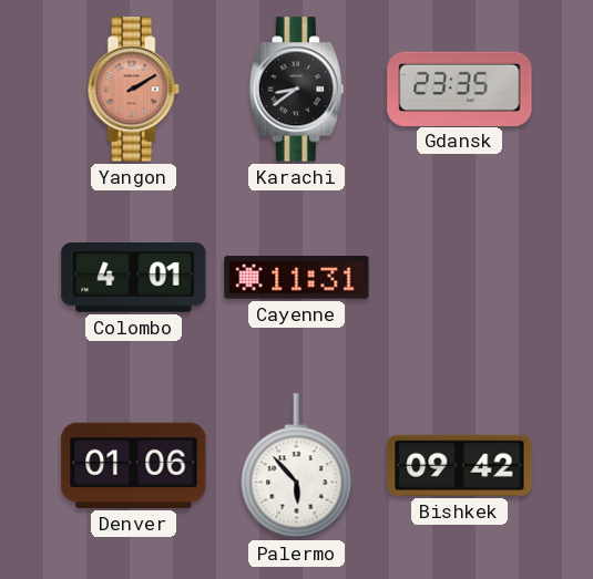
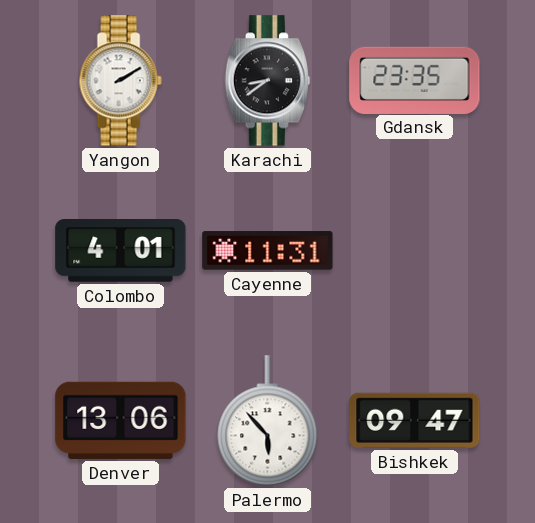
Yangon dial: salmon -> white
Denver: 01:06 -> 13:06
Bishkek: 09:42 -> 09:47
